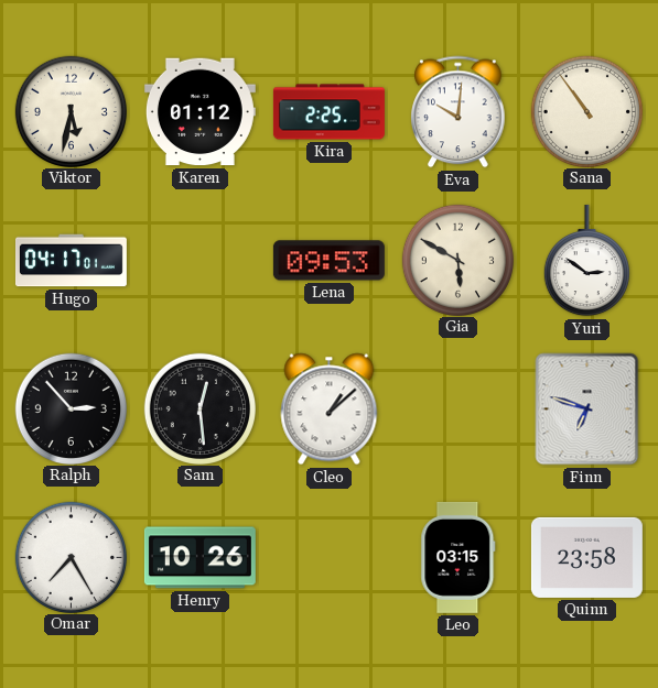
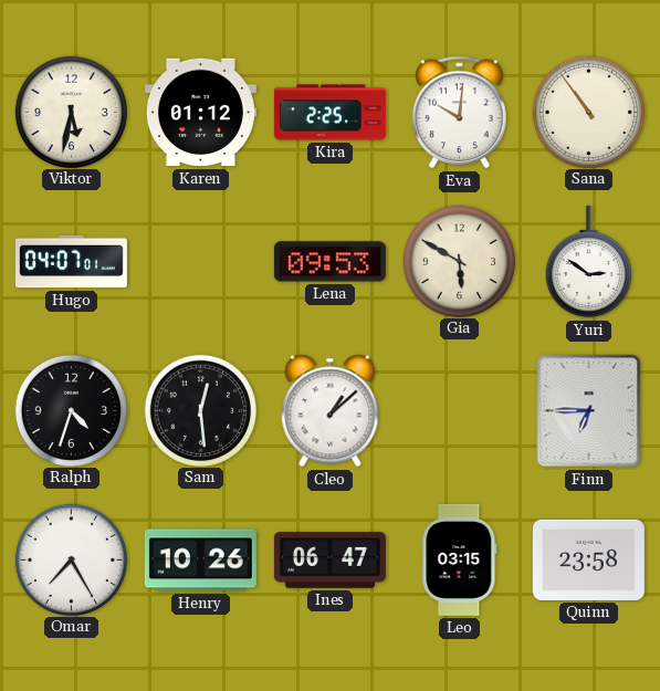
Hugo: 04:17 -> 04:07
Ralph: 2:53 -> 4:33
Finn: 6:48 -> 6:45
Ines: none -> 06:47
